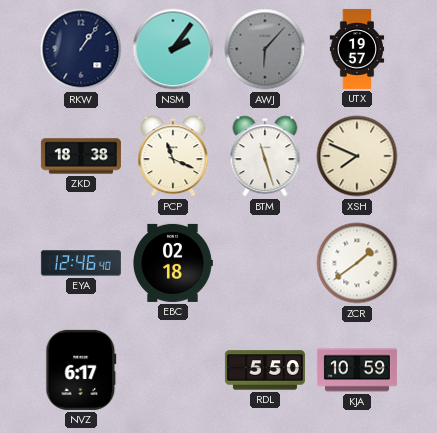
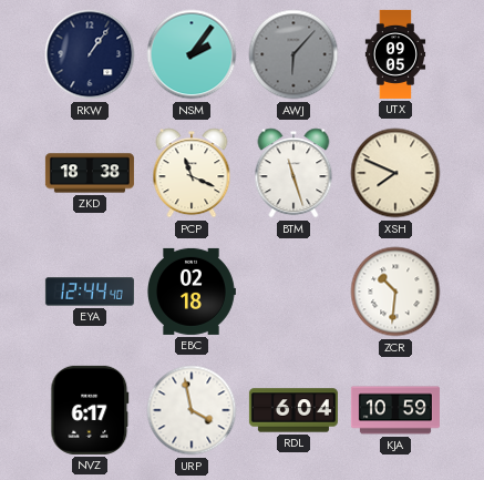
UTX: 19:57 -> 09:05
EYA: 12:46 -> 12:44
ZCR: 1:39 -> 10:31
URP: none -> 3:58
RDL: 5:50 -> 6:04
